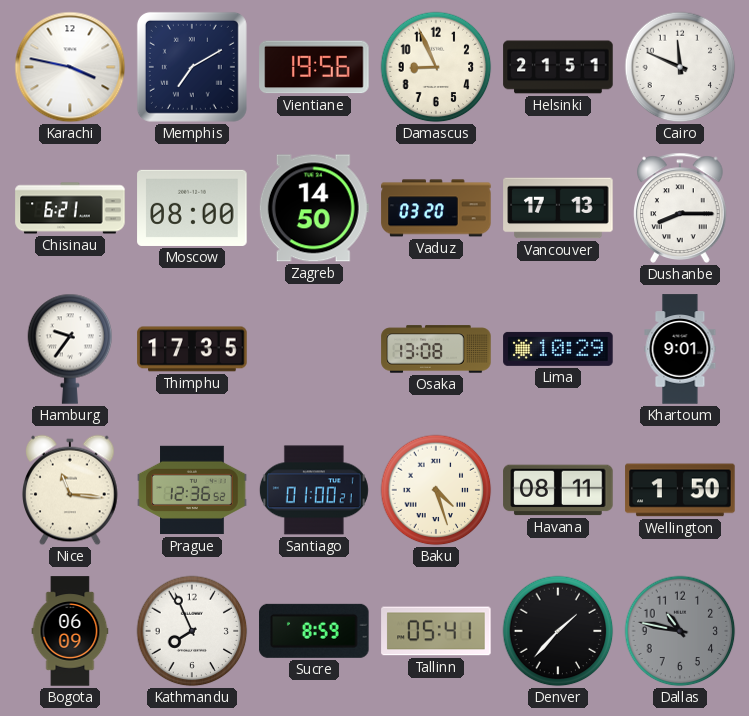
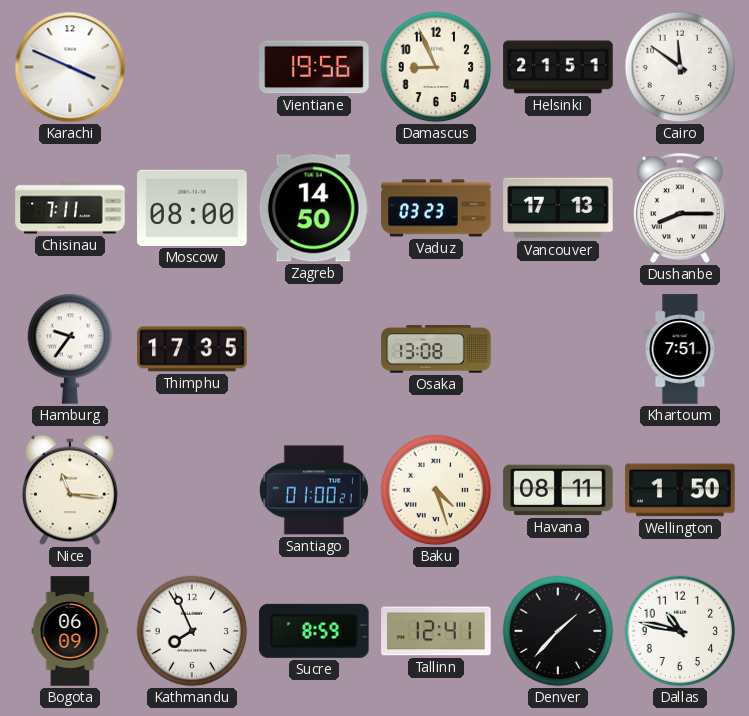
Karachi: 3:47 -> 3:49
Memphis: 7:10 -> none
Cairo: 11:49 -> 11:51
Chisinau: 6:21 -> 7:11
Vaduz: 03:20 -> 03:23
Lima: 10:29 -> none
Khartoum: 9:01 -> 7:51
Prague: 12:36 -> none
Tallinn: 05:41 -> 12:41
Dallas dial: grey -> white
